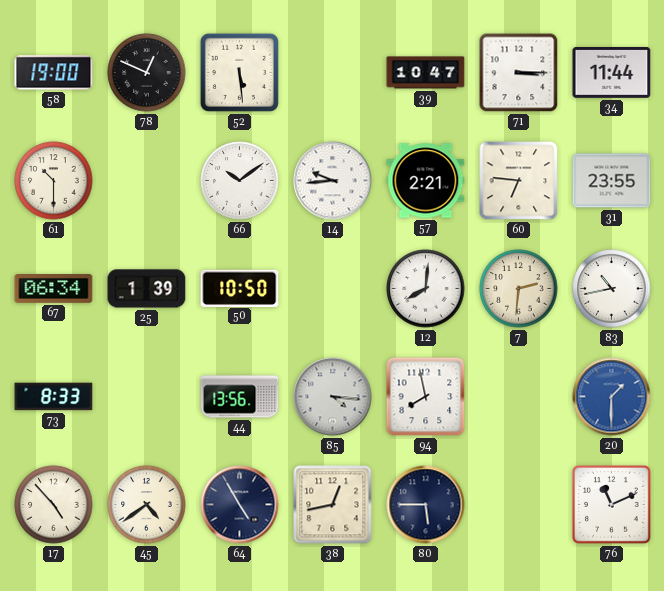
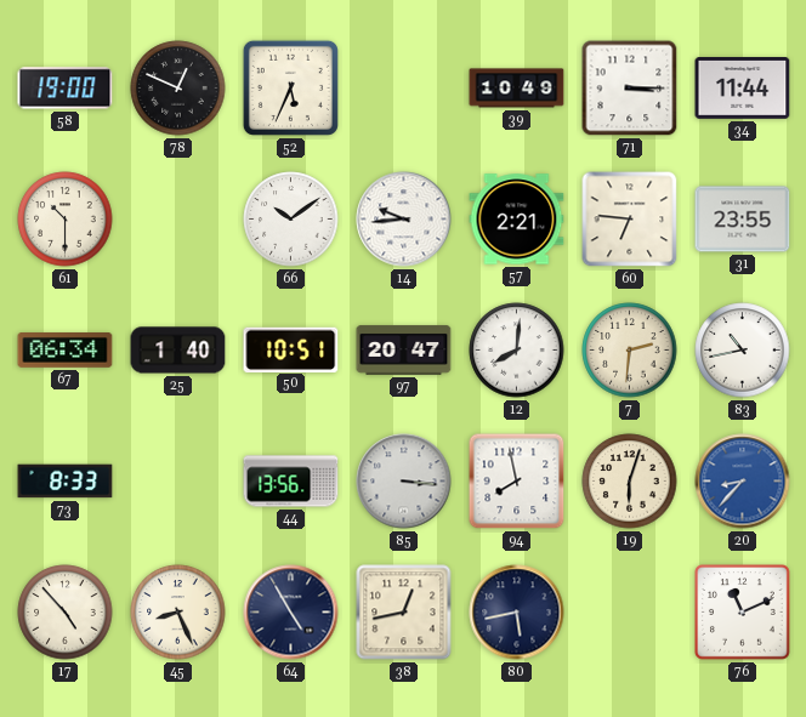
52: 5:29 -> 5:34
39: 10:47 -> 10:49
25: 1:39 -> 1:40
50: 10:50 -> 10:51
97: none -> 20:47
85: 4:16 -> 3:16
19: none -> 6:03
20: 1:30 -> 8:37
45: 4:39 -> 8:26
80: 5:45 -> 5:43
